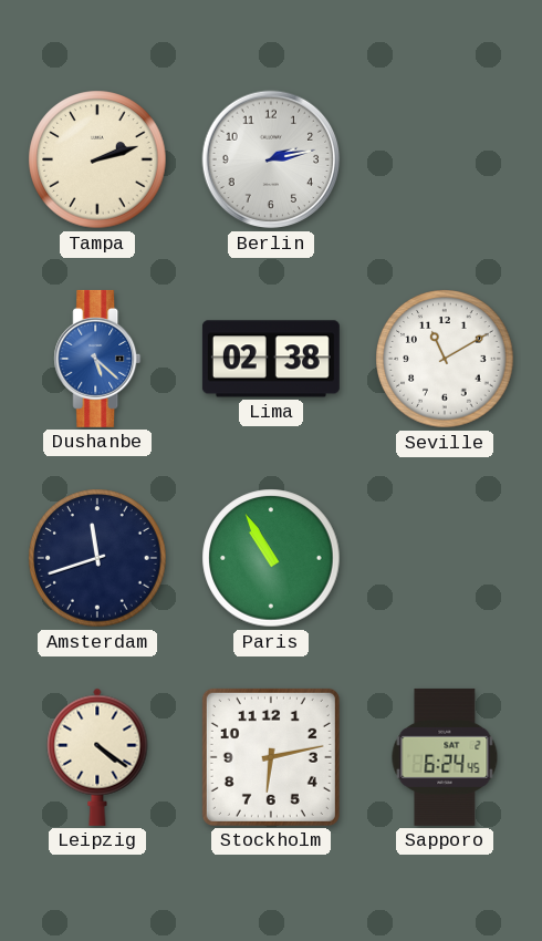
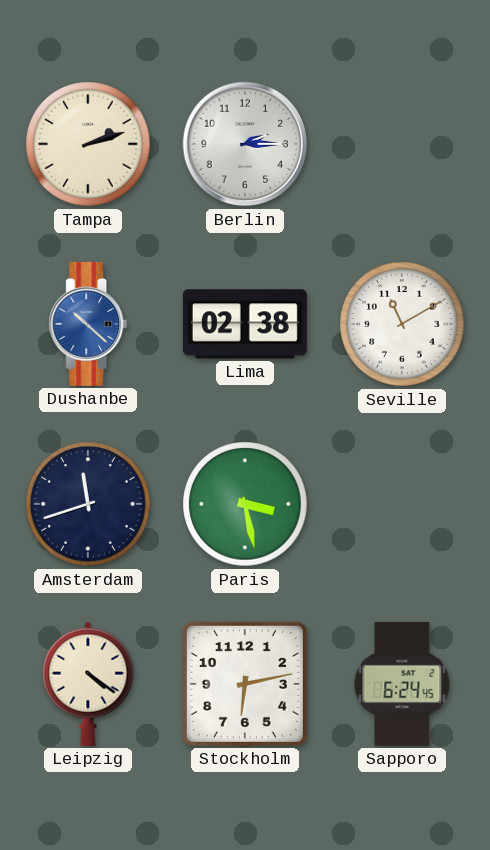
Berlin: 2:13 -> 2:15
Dushanbe: 5:22 -> 10:22
Paris: 10:55 -> 3:28
